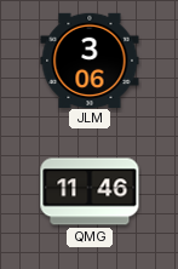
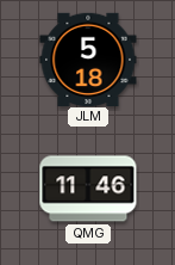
JLM: 3:06 -> 5:18
